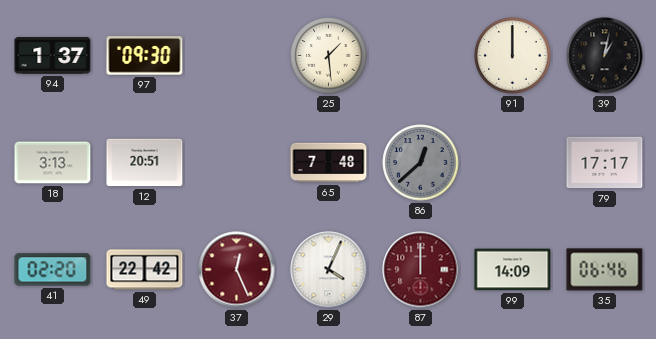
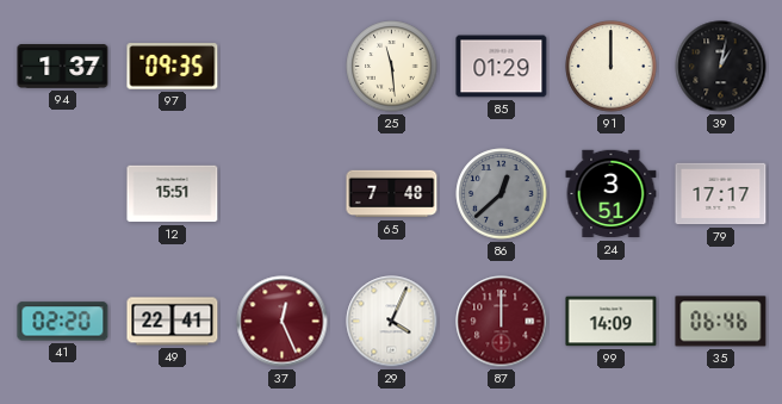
97: 09:30 -> 09:35
25: 1:29 -> 11:29
85: none -> 01:29
18: 3:13 -> none
12: 20:51 -> 15:51
24: none -> 3:51
49: 22:42 -> 22:41
